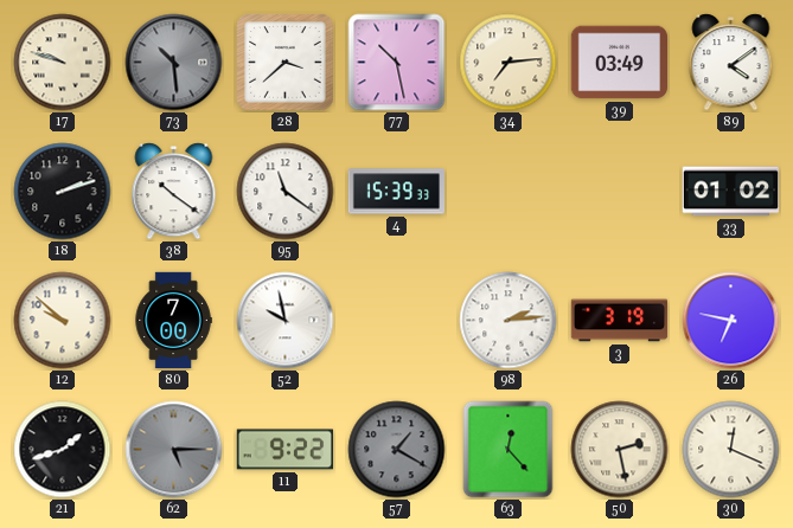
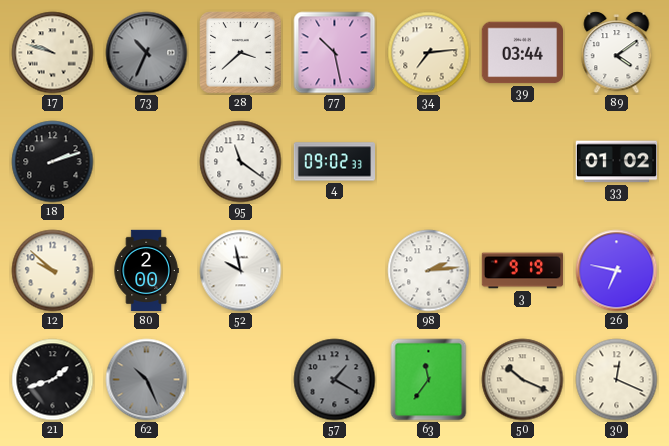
73: 10:29 -> 10:34
39: 03:49 -> 03:44
38: 10:21 -> none
4: 15:39 -> 09:02
80: 7:00 -> 2:00
3: 3:19 -> 9:19
62: 5:15 -> 10:26
11: 9:22 -> none
63: 12:23 -> 11:36
50: 2:28 -> 10:19
